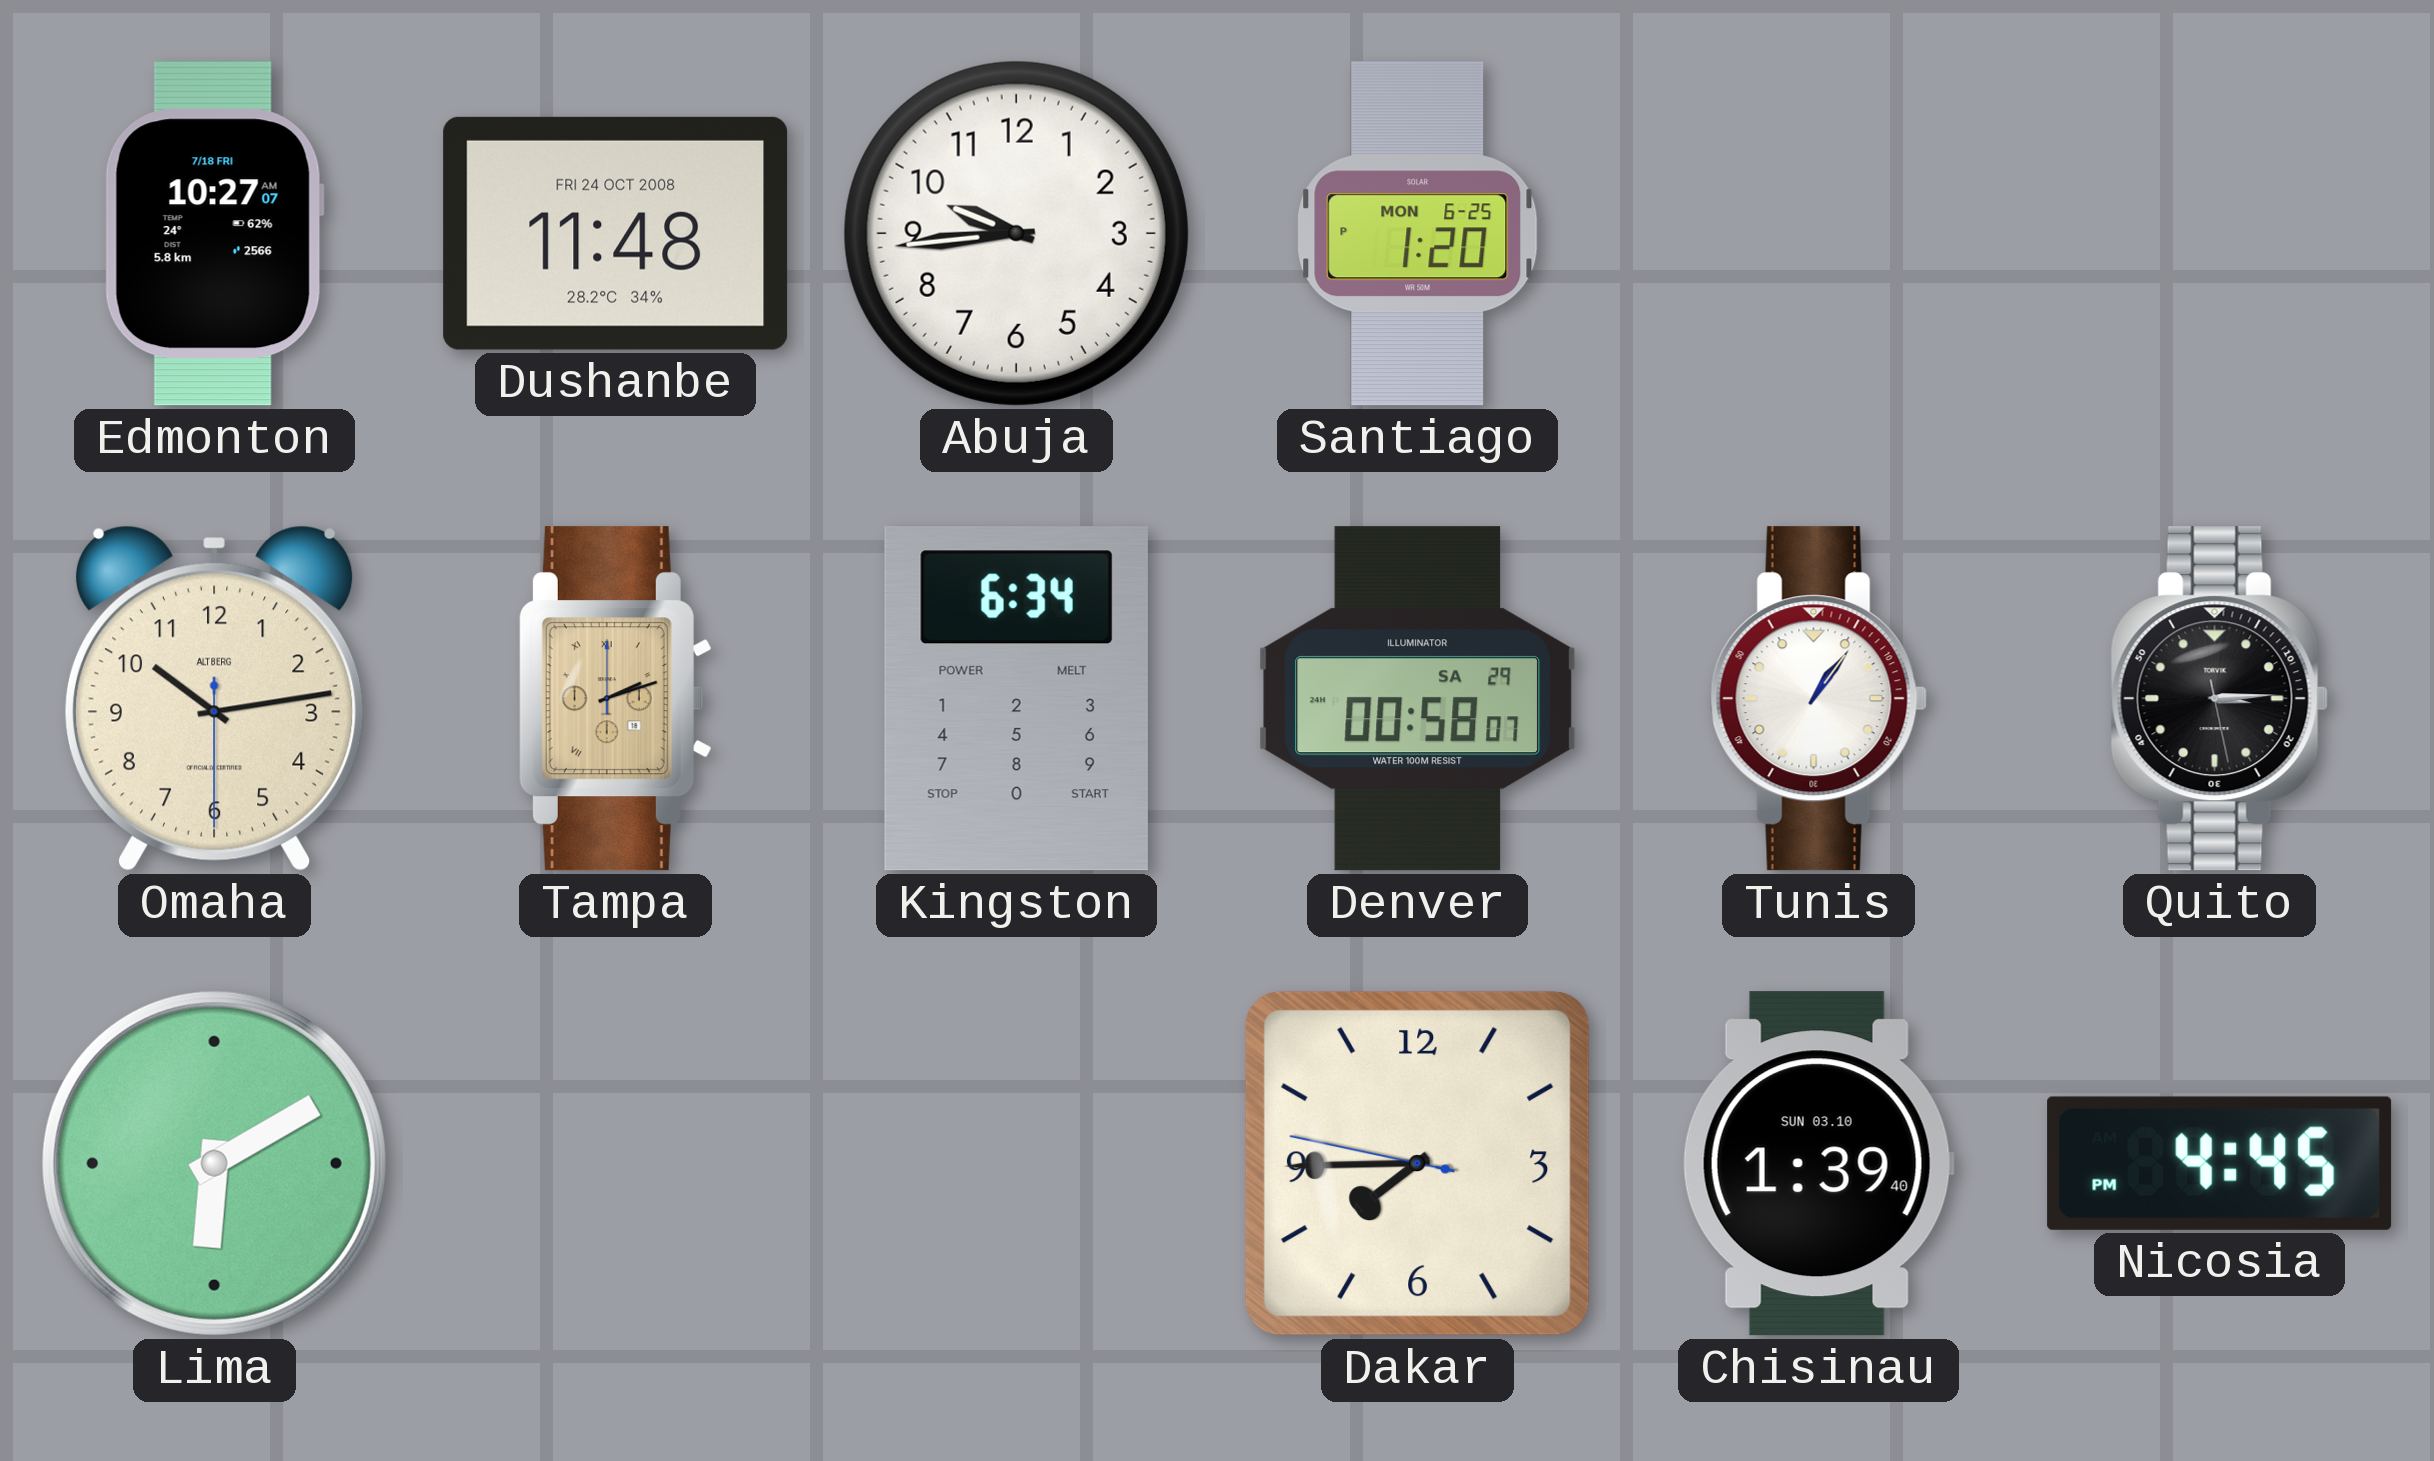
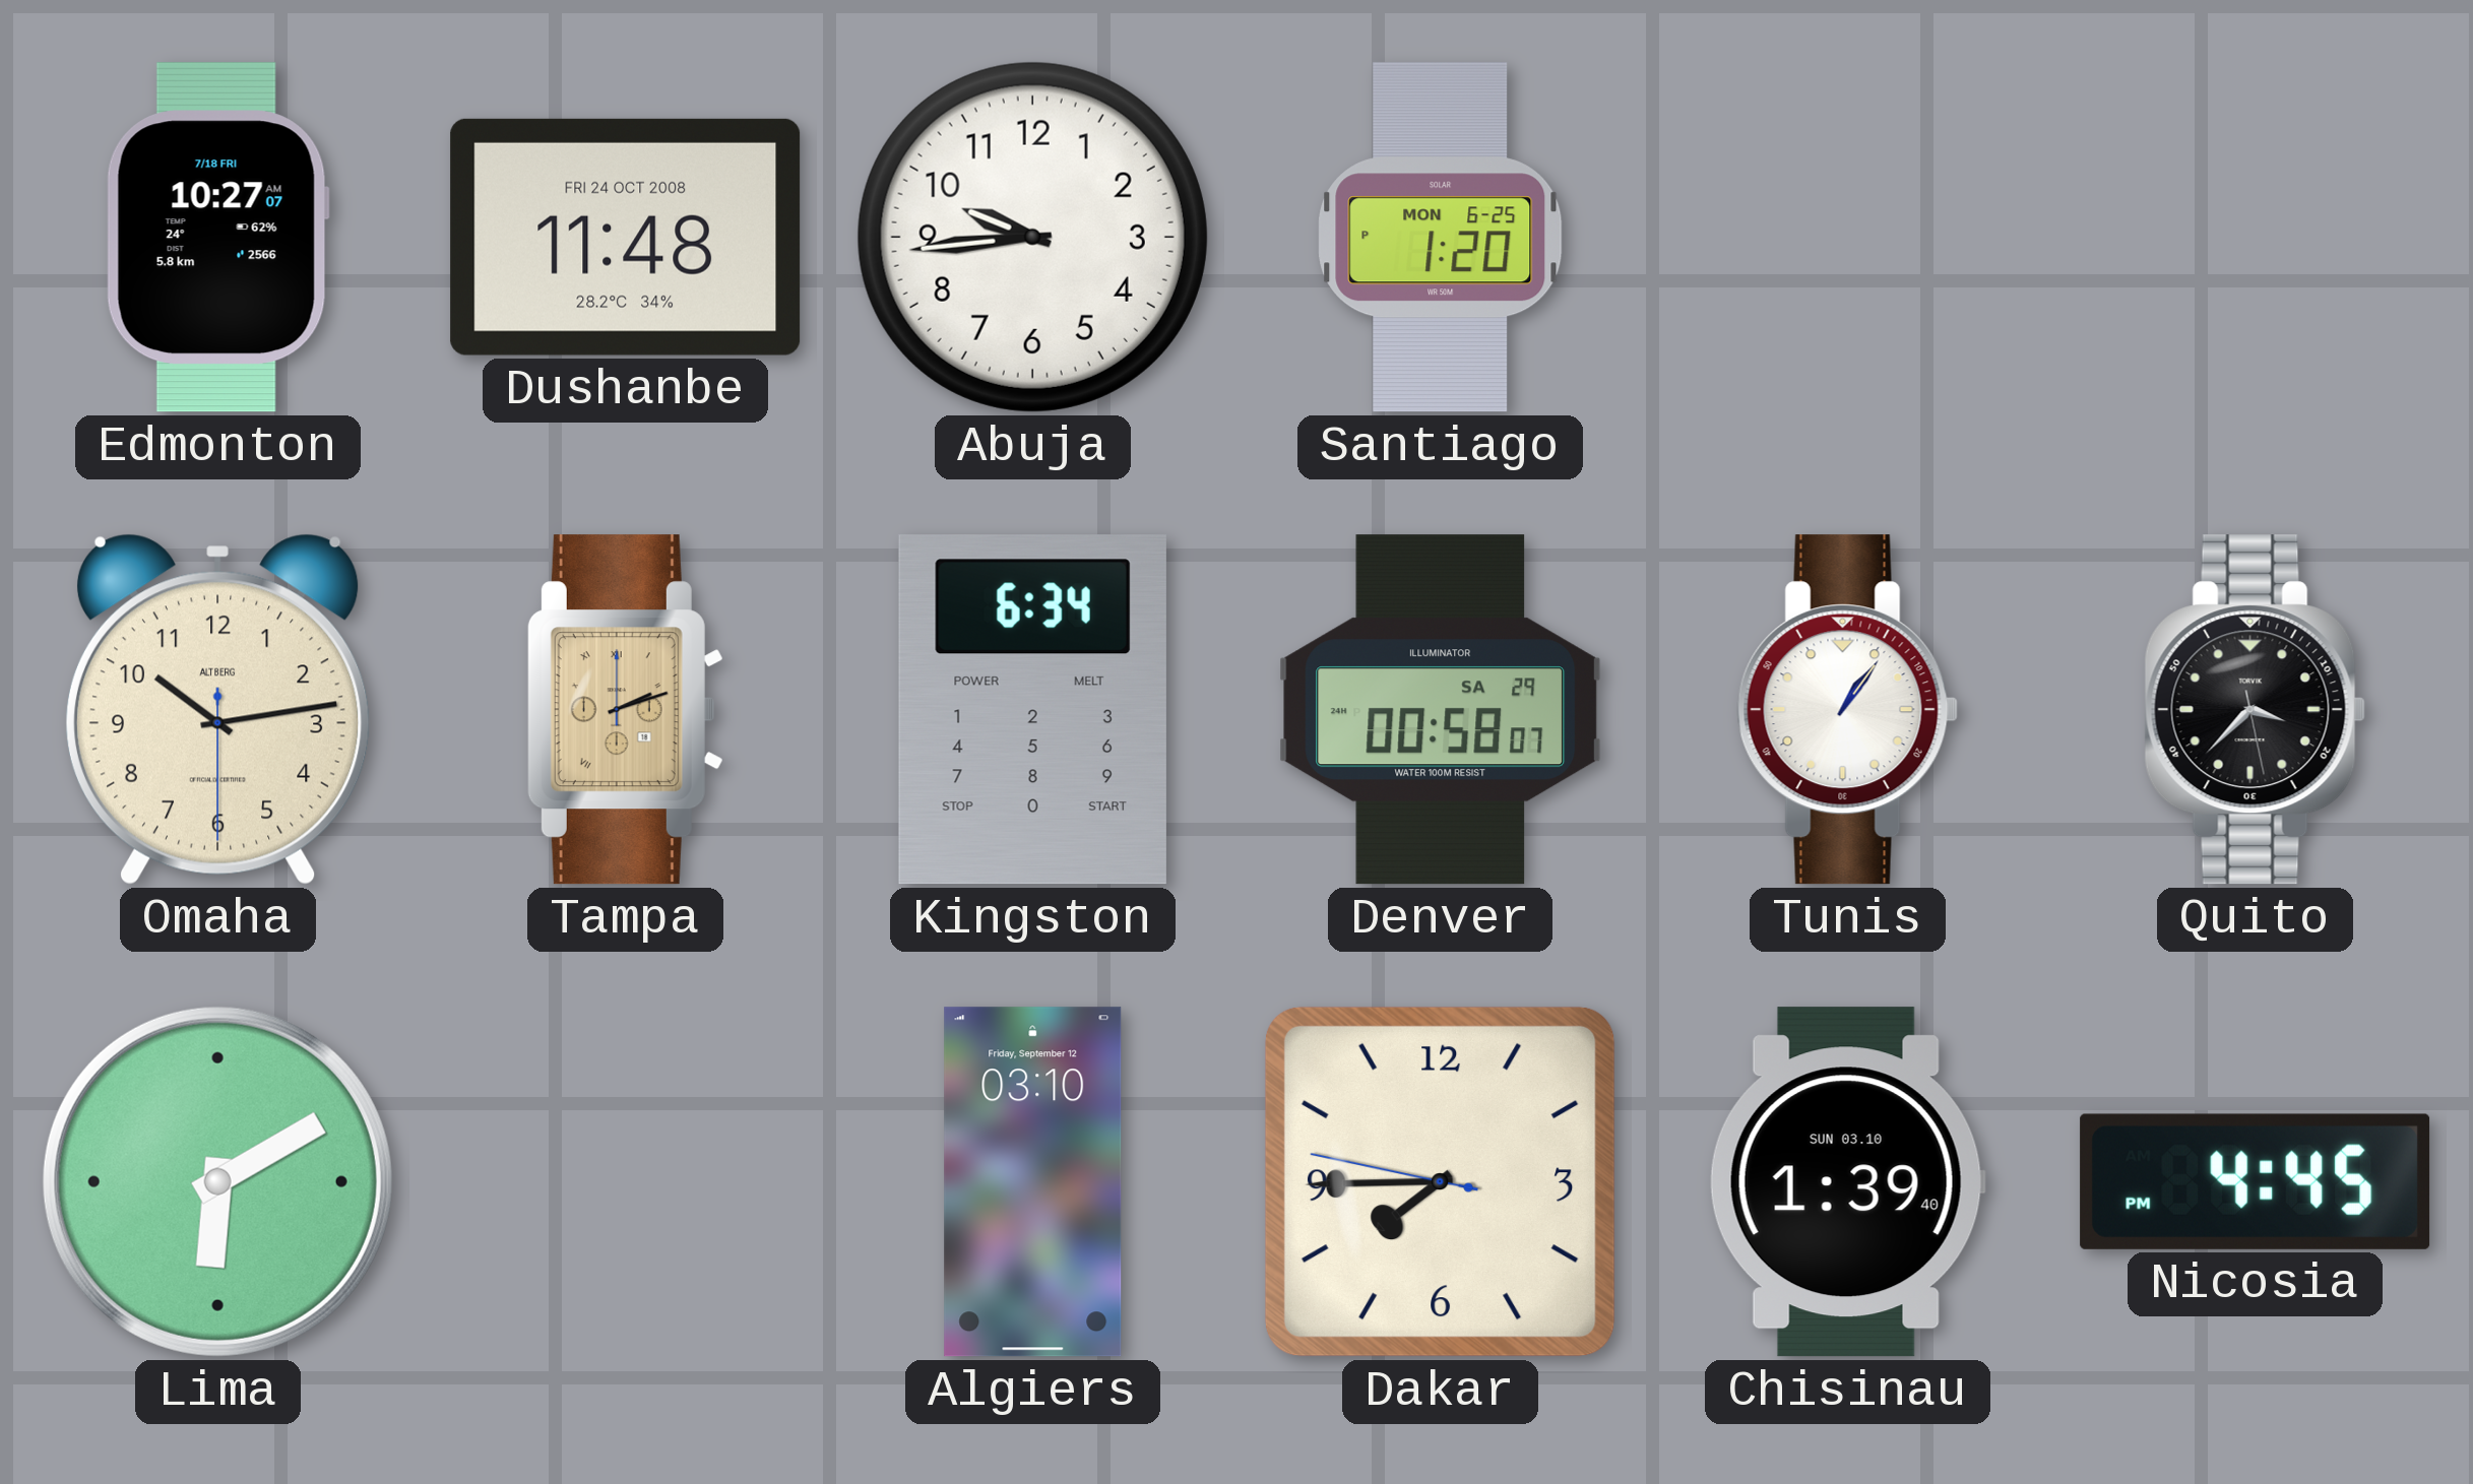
Quito: 3:14 -> 3:37
Algiers: none -> 03:10
